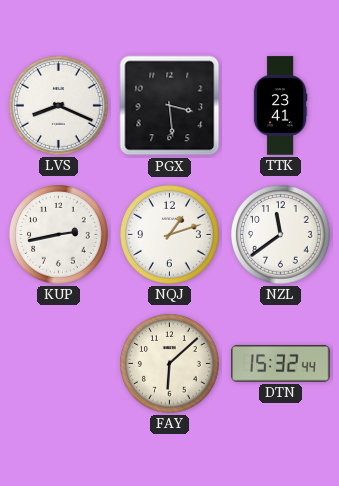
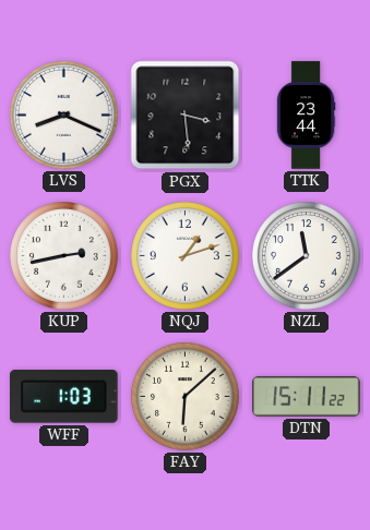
TTK: 23:41 -> 23:44
WFF: none -> 1:03
DTN: 15:32 -> 15:11
